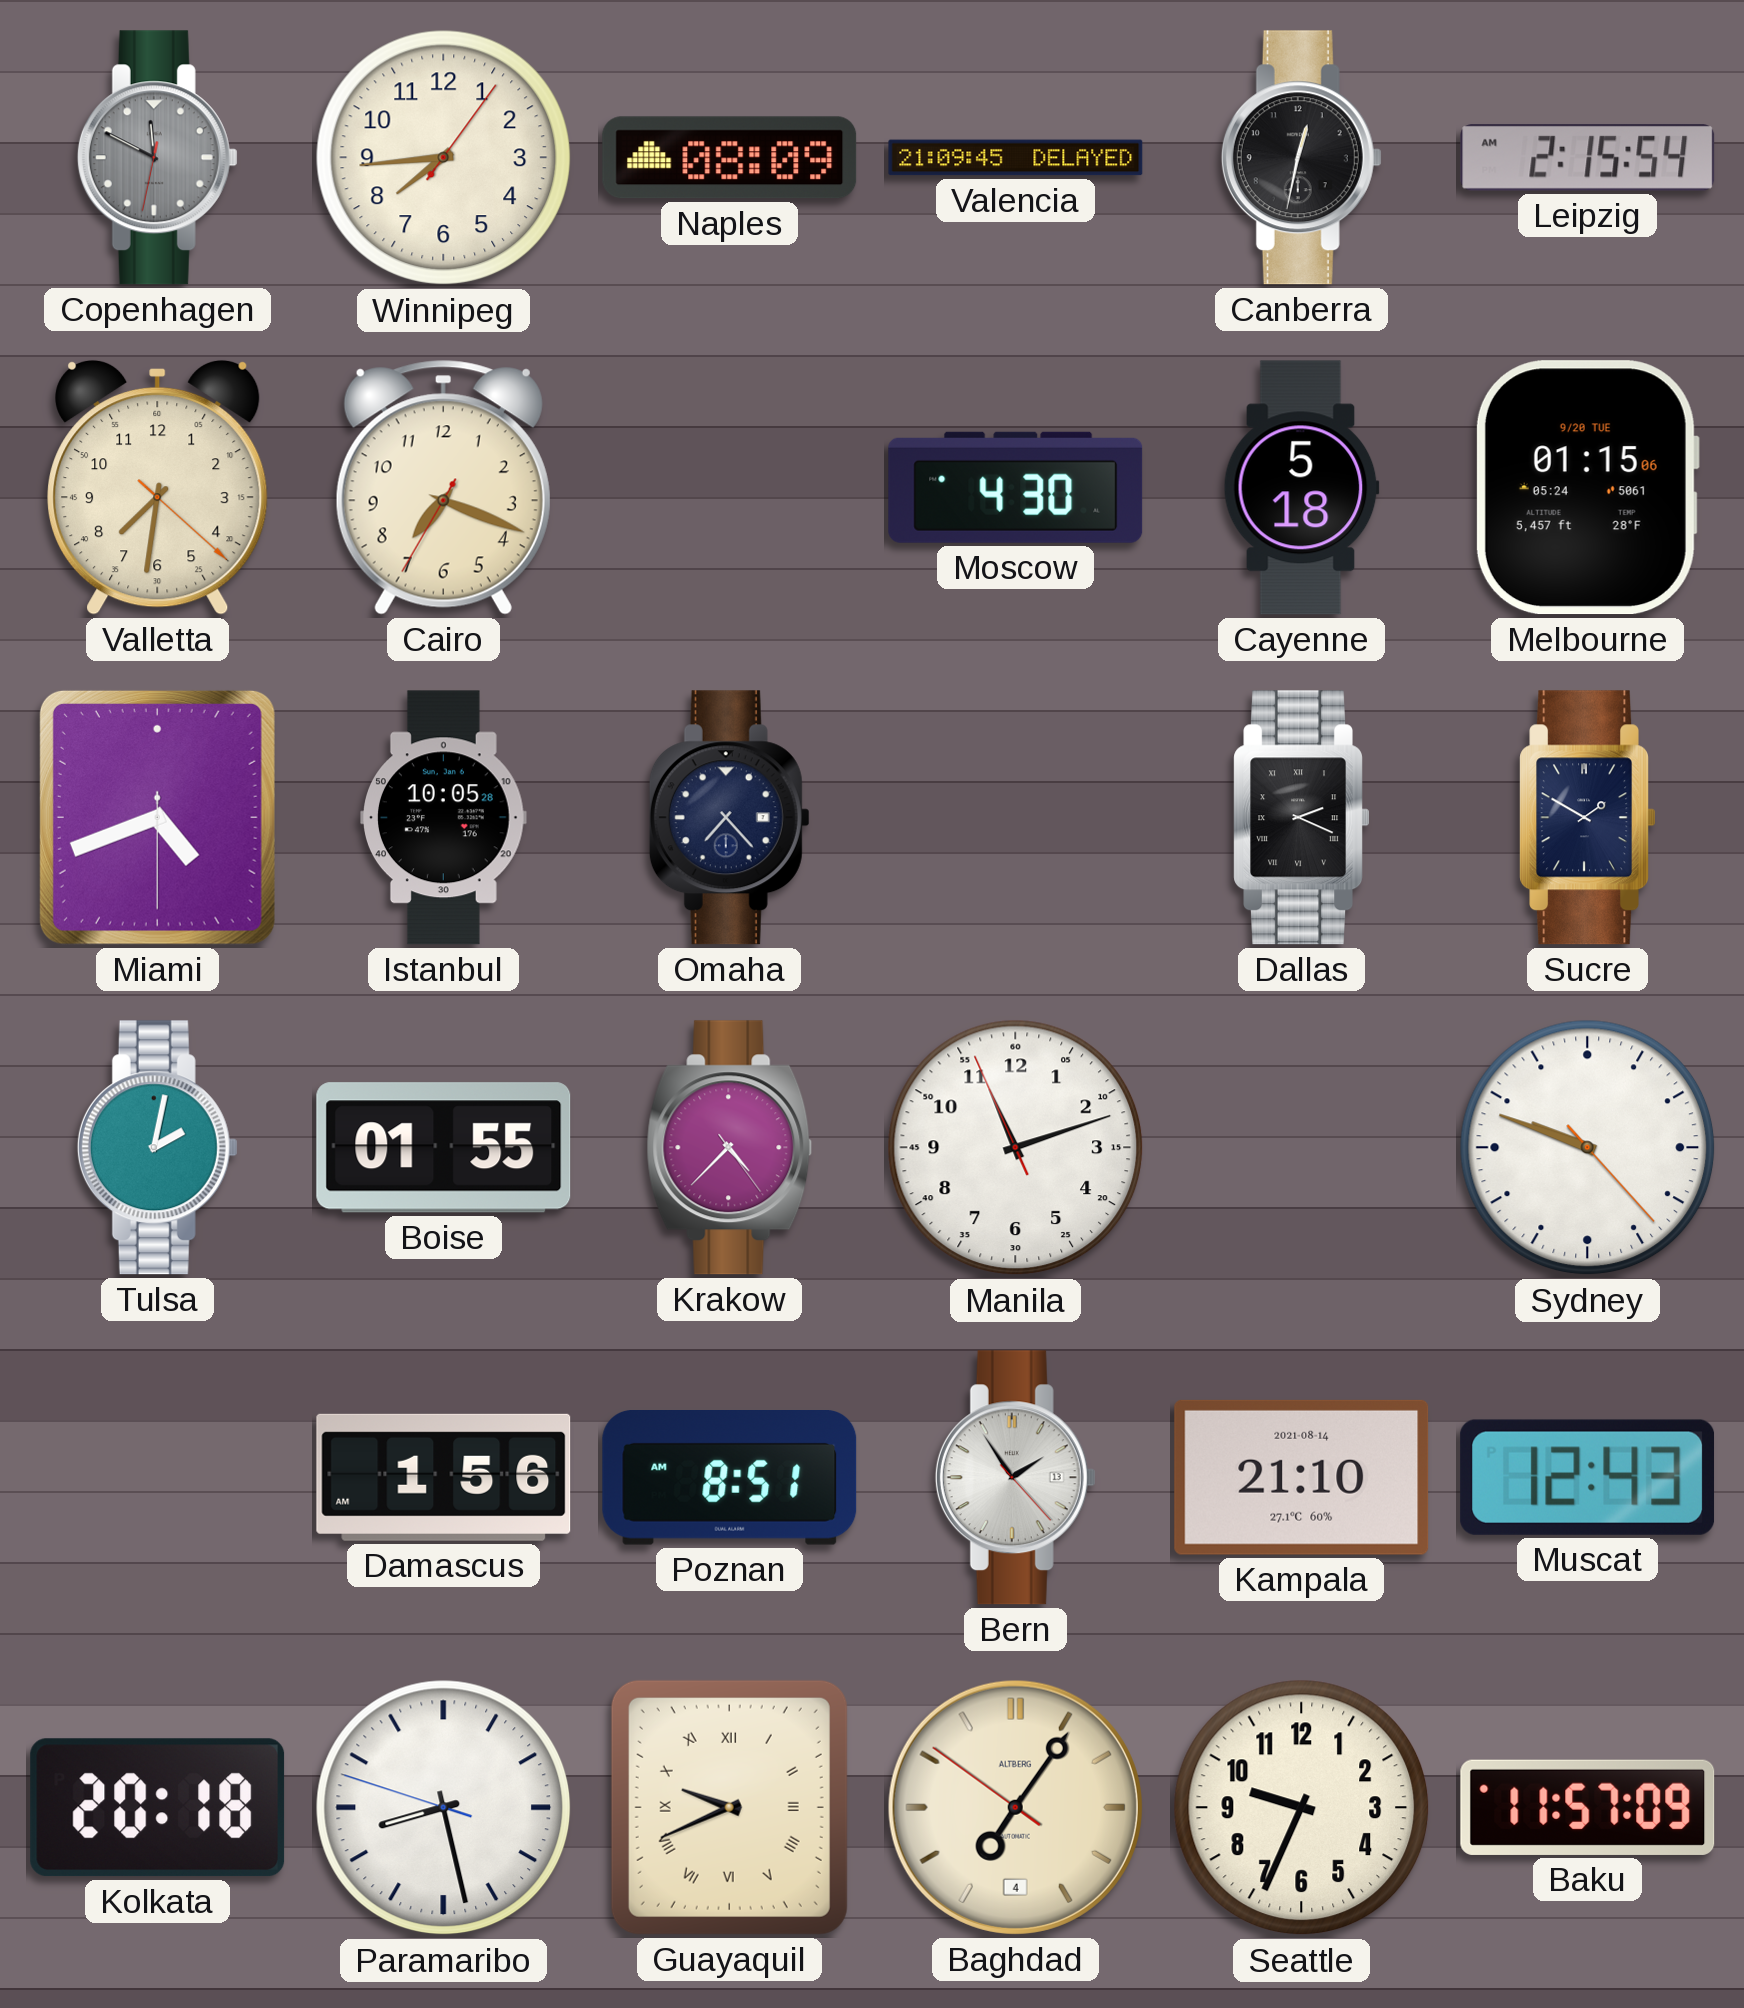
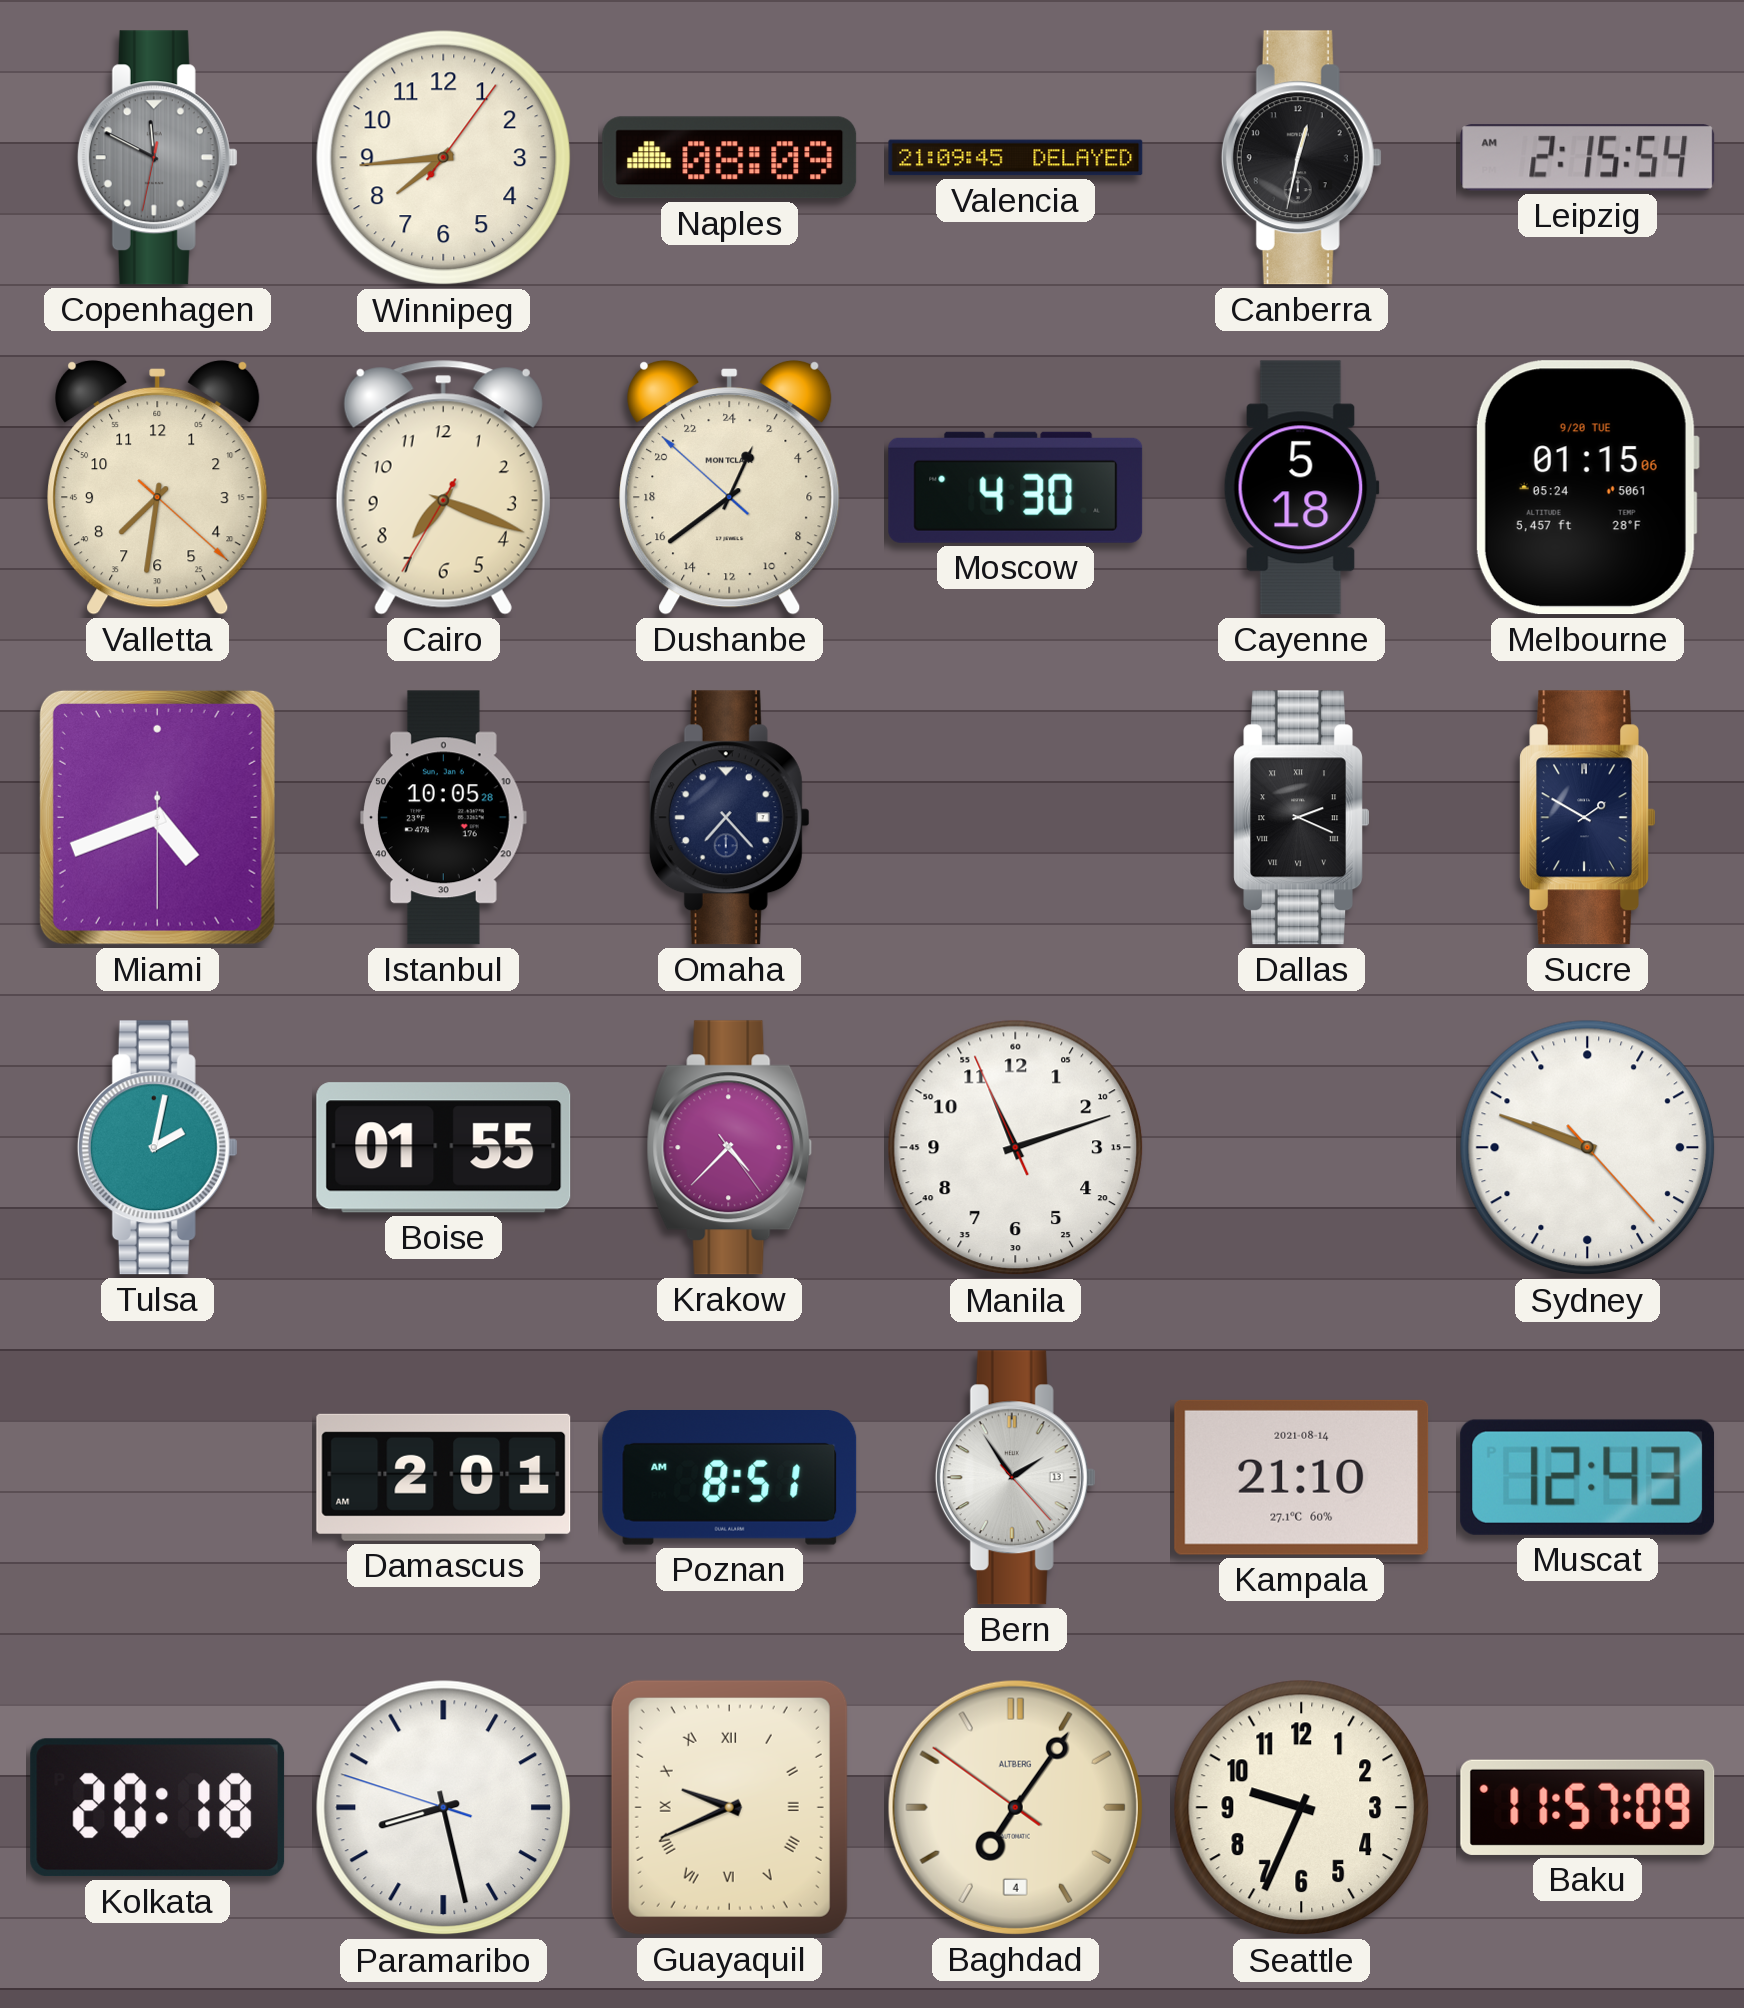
Dushanbe: none -> 1:38
Damascus: 1:56 -> 2:01
